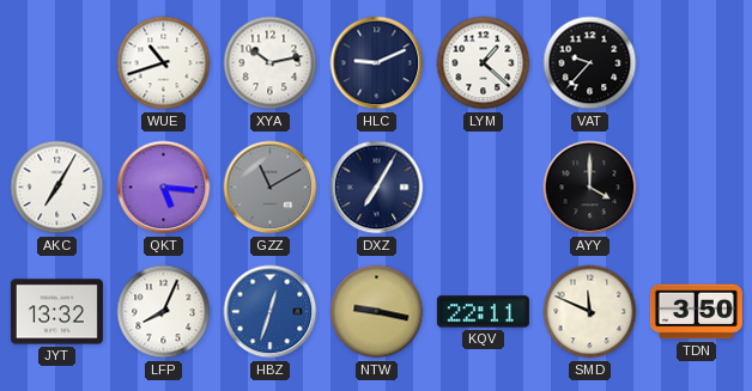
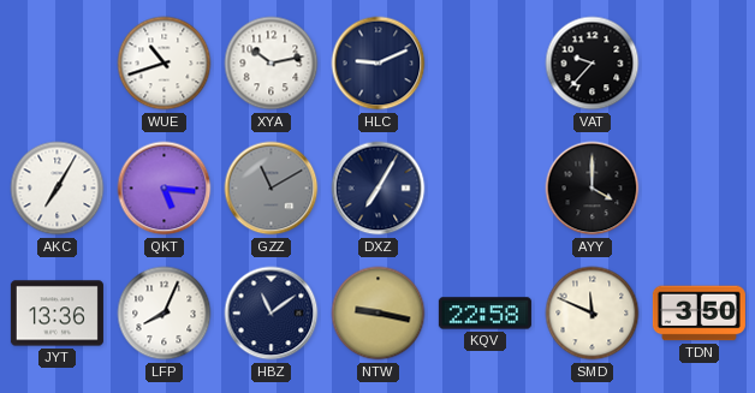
LYM: 1:22 -> none
JYT: 13:32 -> 13:36
HBZ: 12:33 -> 11:09
HBZ dial: blue -> navy
KQV: 22:11 -> 22:58
